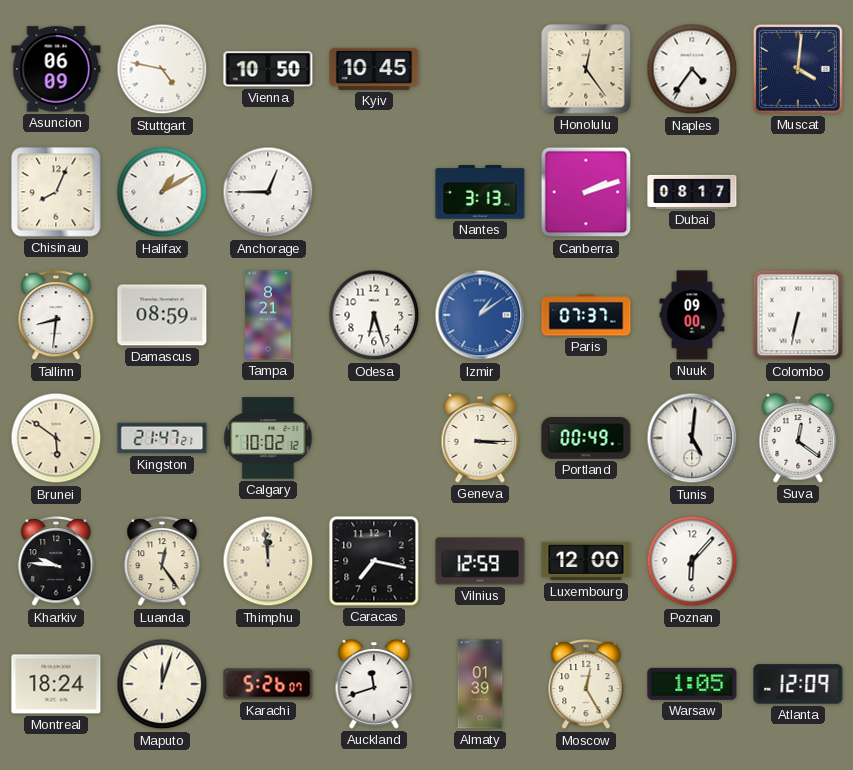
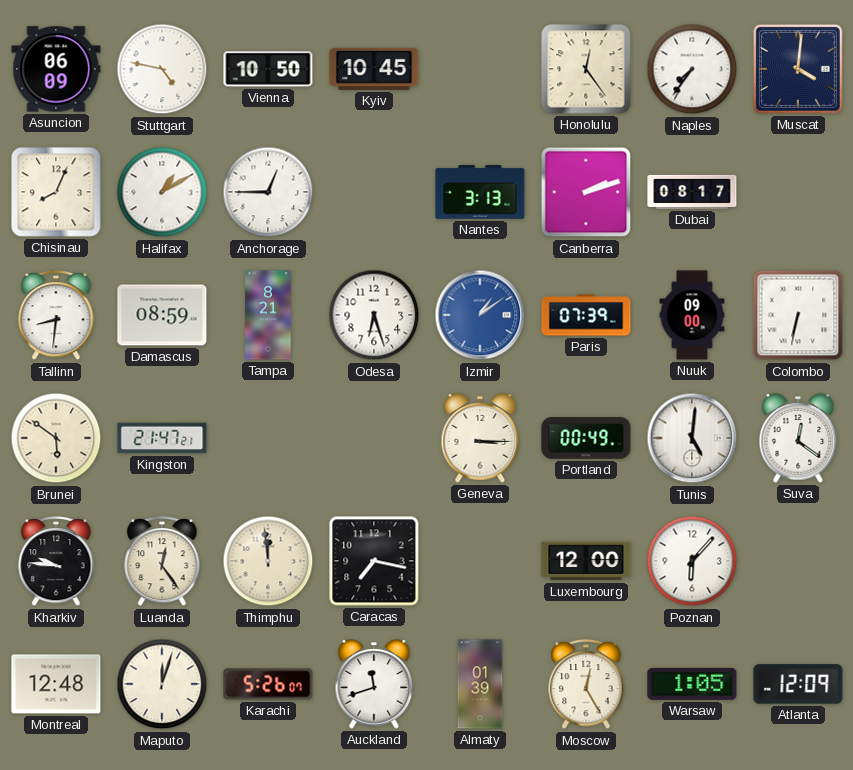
Naples: 4:36 -> 7:36
Paris: 07:37 -> 07:39
Calgary: 10:02 -> none
Vilnius: 12:59 -> none
Montreal: 18:24 -> 12:48
